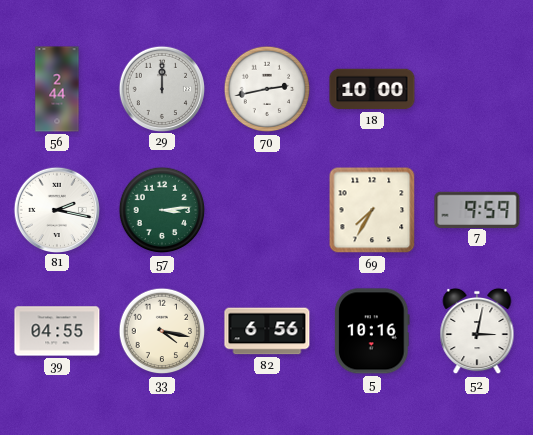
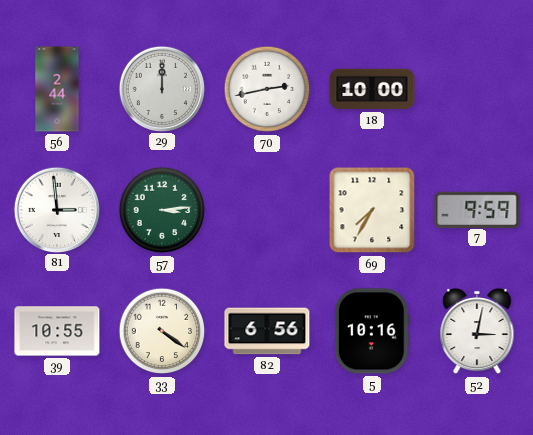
81: 2:17 -> 2:59
39: 04:55 -> 10:55
33: 4:17 -> 4:21
